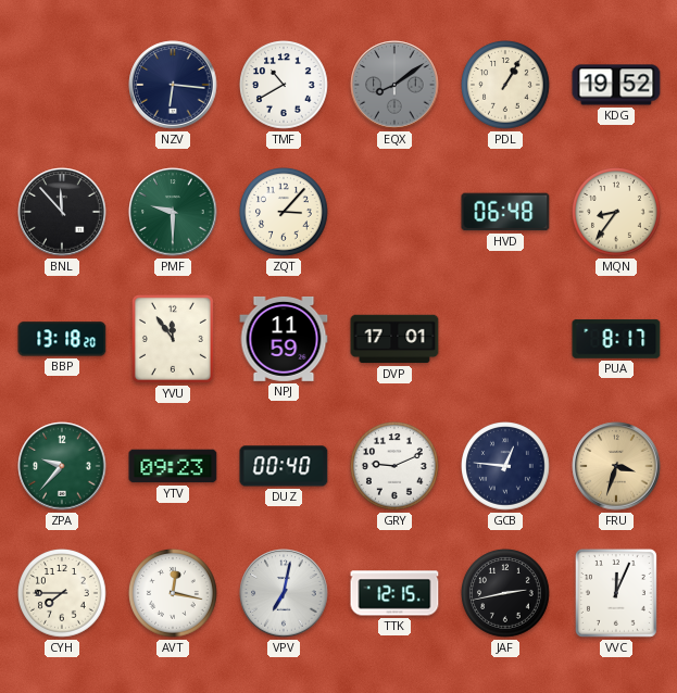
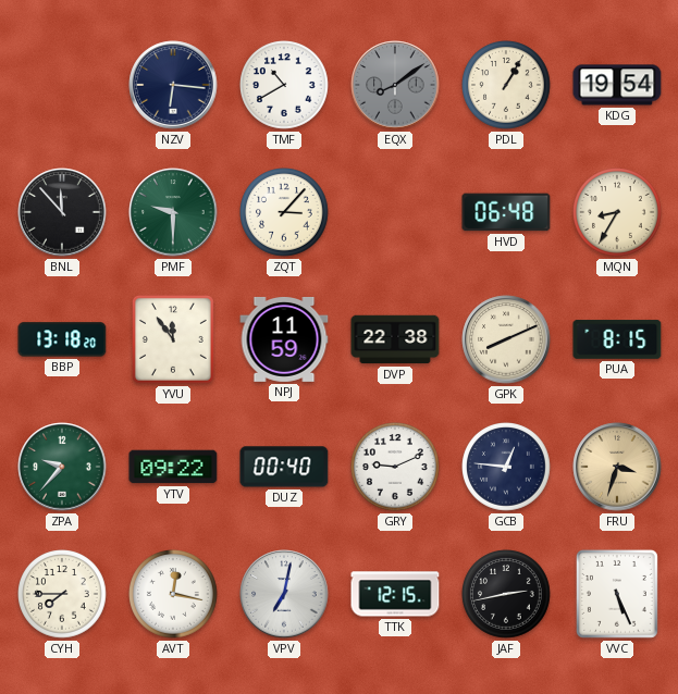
KDG: 19:52 -> 19:54
MQN: 8:36 -> 8:35
DVP: 17:01 -> 22:38
GPK: none -> 8:11
PUA: 8:17 -> 8:15
YTV: 09:23 -> 09:22
VVC: 12:04 -> 5:26
